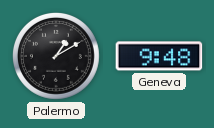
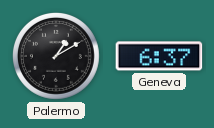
Geneva: 9:48 -> 6:37
